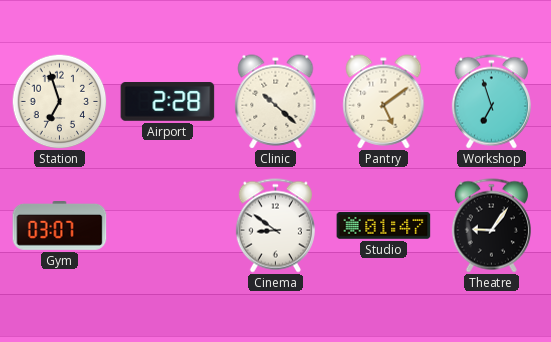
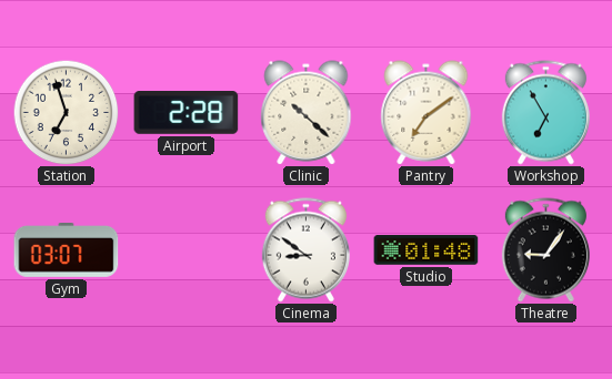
Pantry: 5:09 -> 7:09
Workshop: 6:57 -> 6:55
Studio: 01:47 -> 01:48
